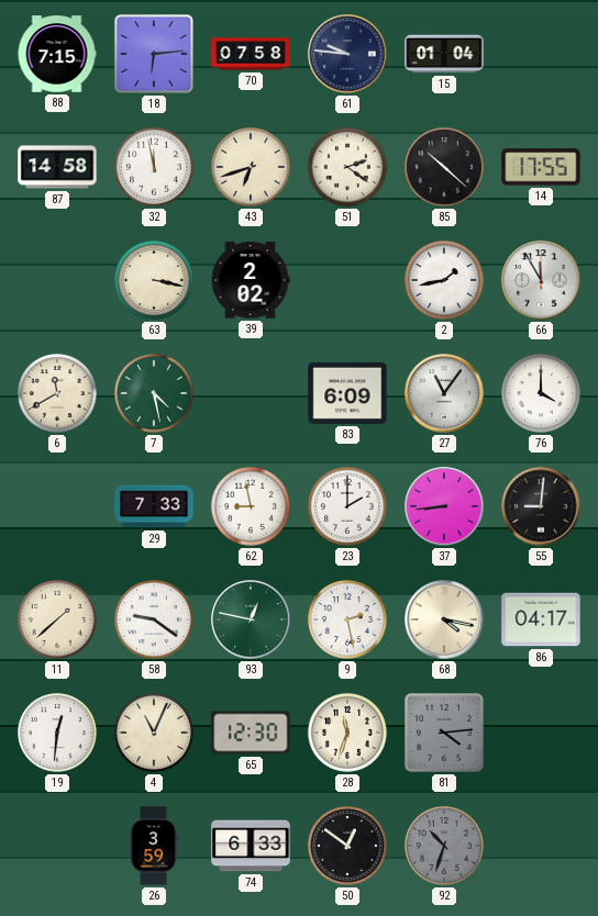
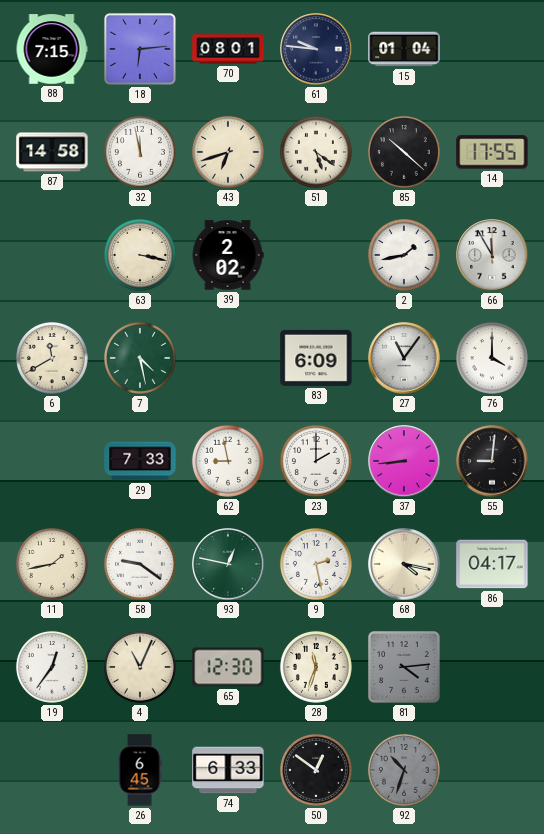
70: 07:58 -> 08:01
51: 2:21 -> 5:21
11: 1:38 -> 1:43
19: 12:31 -> 12:36
26: 3:59 -> 6:45
